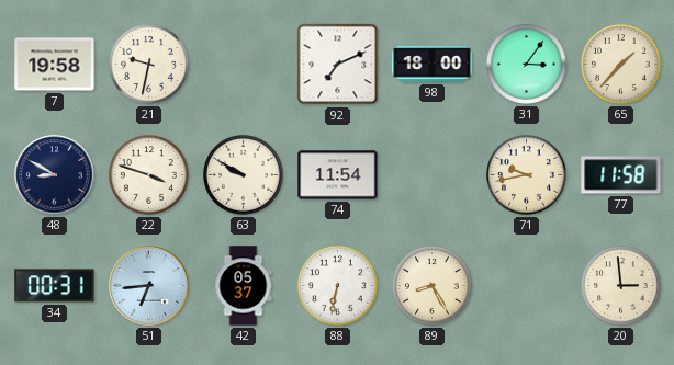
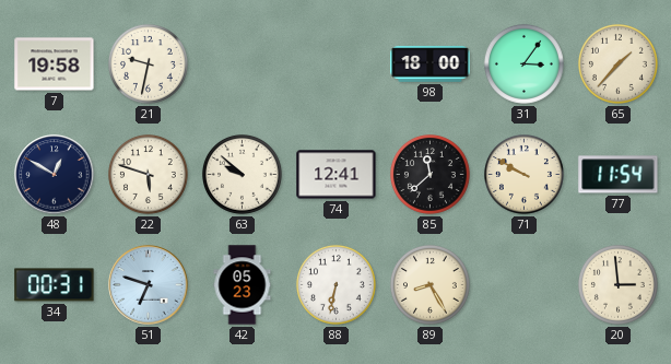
92: 7:11 -> none
48: 8:50 -> 12:50
22: 3:48 -> 5:48
63: 9:50 -> 9:52
74: 11:54 -> 12:41
85: none -> 11:38
71: 9:43 -> 9:50
77: 11:58 -> 11:54
51: 6:44 -> 6:48
42: 05:37 -> 05:23
